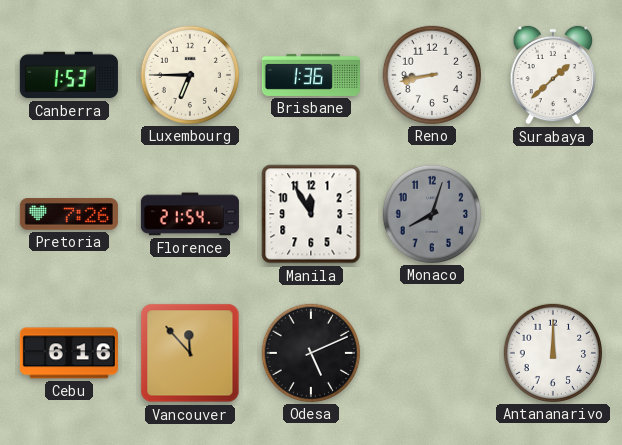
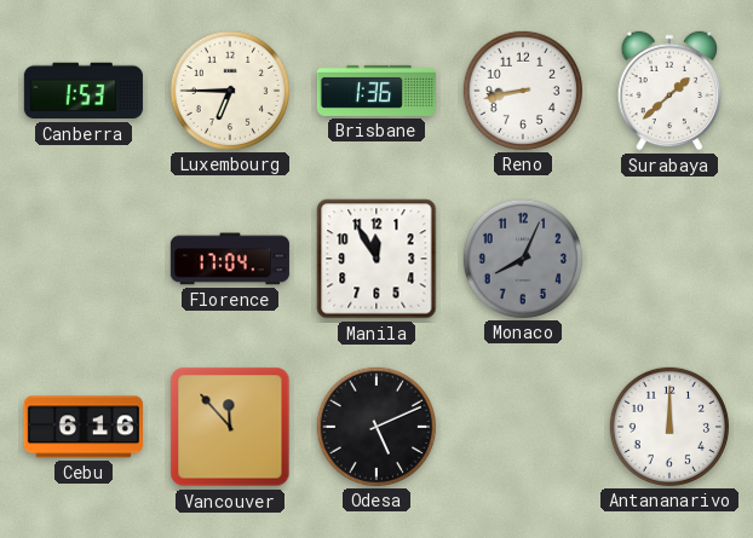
Pretoria: 7:26 -> none
Florence: 21:54 -> 17:04
Monaco: 8:03 -> 8:04
